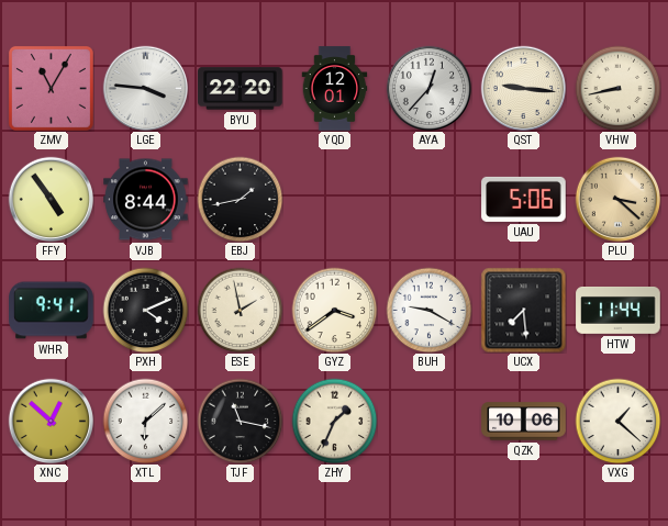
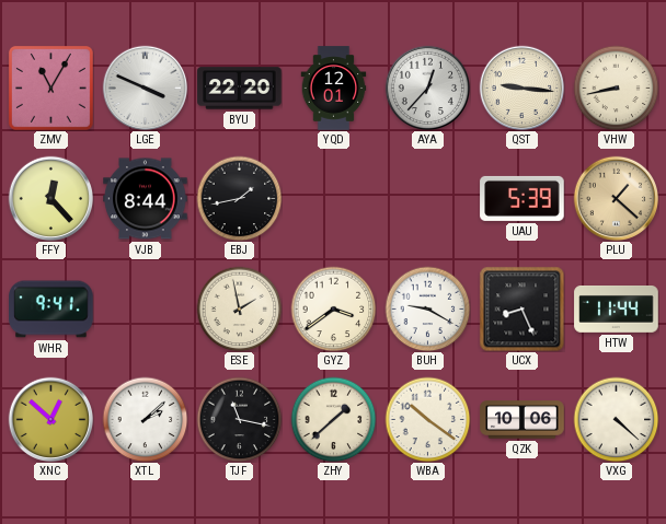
LGE: 3:46 -> 3:49
FFY: 4:54 -> 12:23
UAU: 5:06 -> 5:39
PLU: 3:22 -> 1:22
PXH: 4:11 -> none
UCX: 7:29 -> 8:26
XTL: 6:08 -> 2:08
ZHY: 1:34 -> 1:38
WBA: none -> 10:21
VXG: 1:22 -> 4:22
